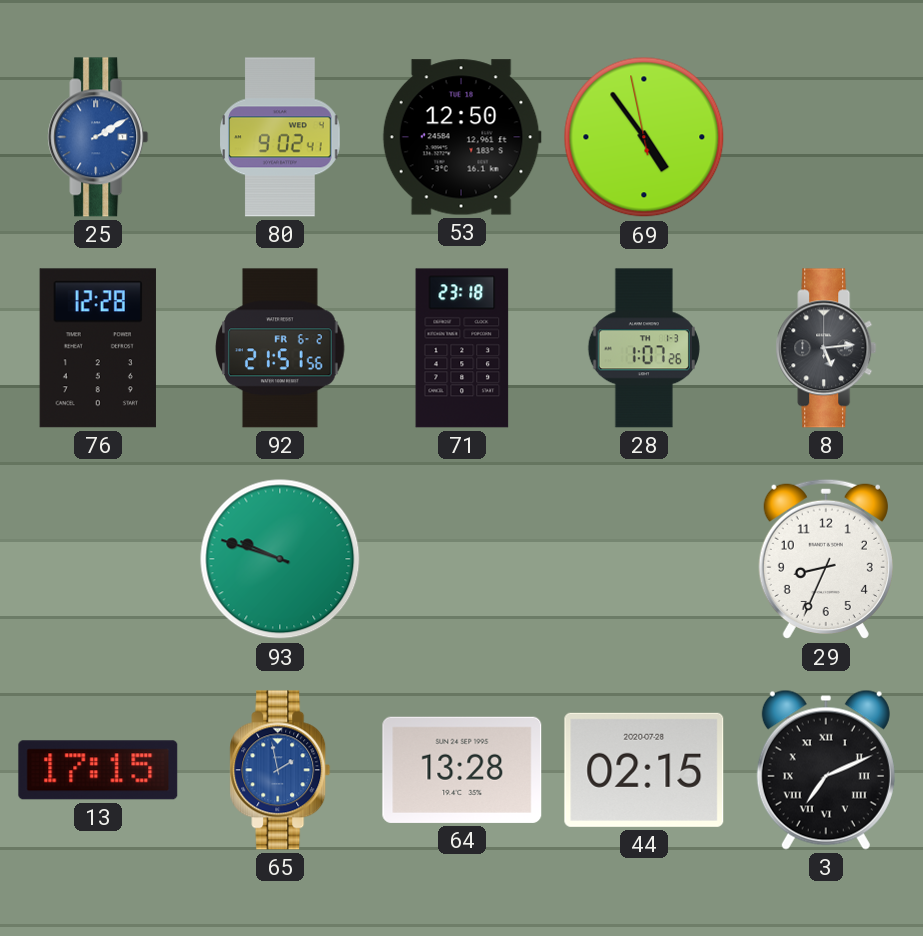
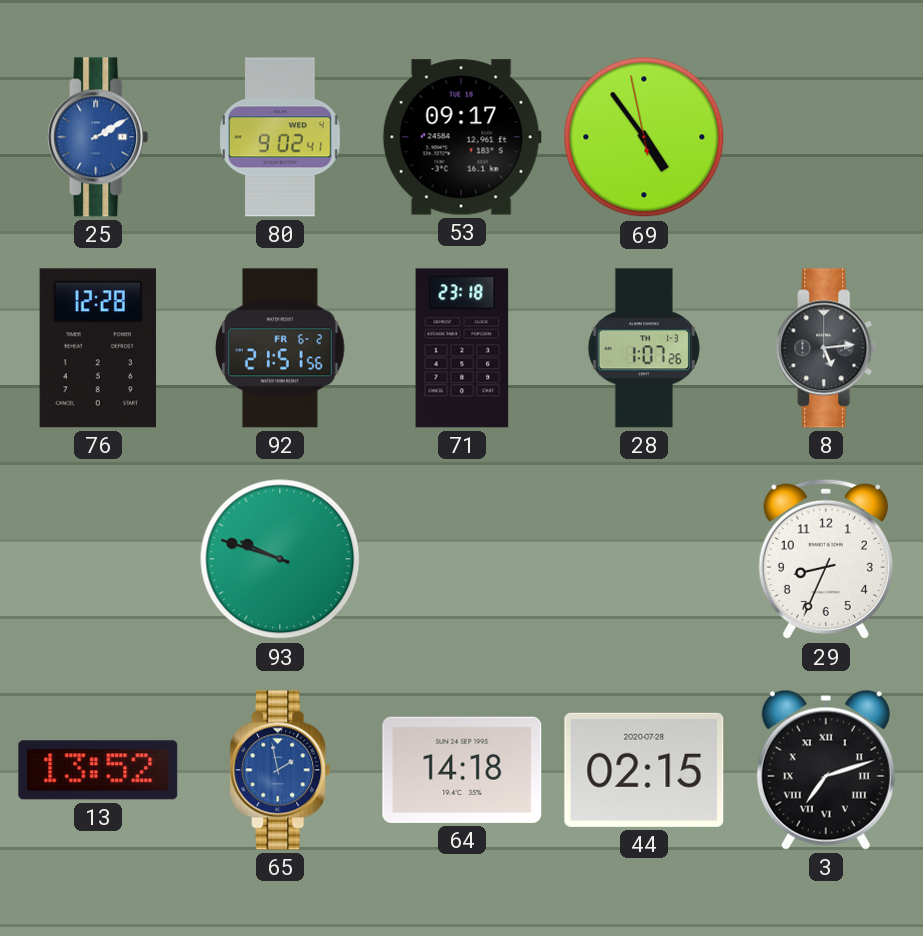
53: 12:50 -> 09:17
13: 17:15 -> 13:52
64: 13:28 -> 14:18
3: 7:11 -> 7:12
